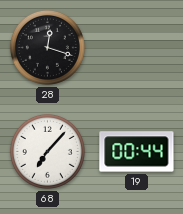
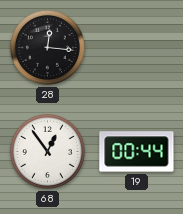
28: 12:18 -> 12:16
68: 7:07 -> 12:54
